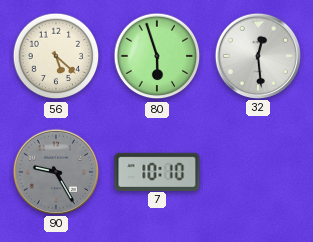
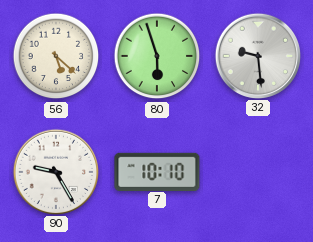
32: 12:29 -> 9:29
90 dial: grey -> white
